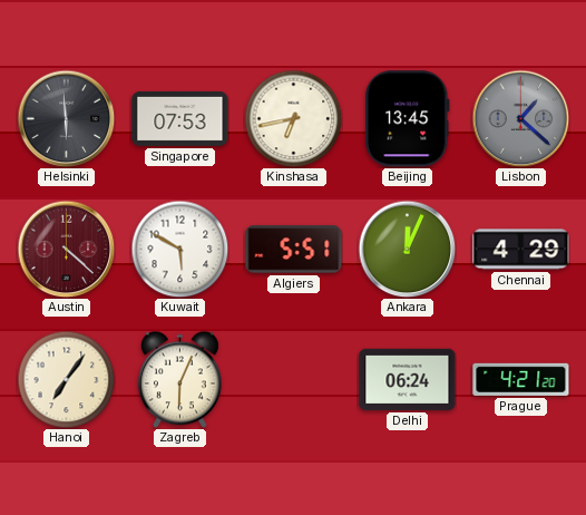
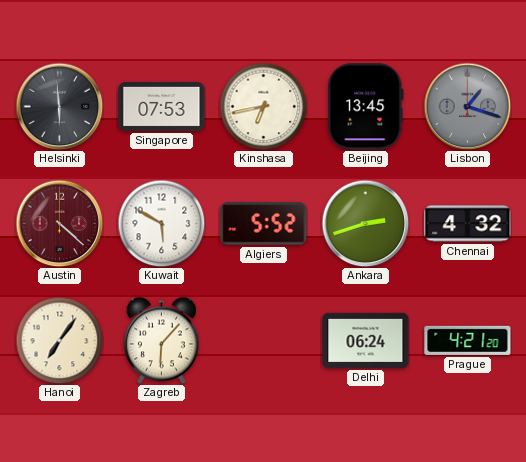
Lisbon: 1:22 -> 1:18
Algiers: 5:51 -> 5:52
Ankara: 12:04 -> 2:42
Chennai: 4:29 -> 4:32
Zagreb: 6:04 -> 6:07
